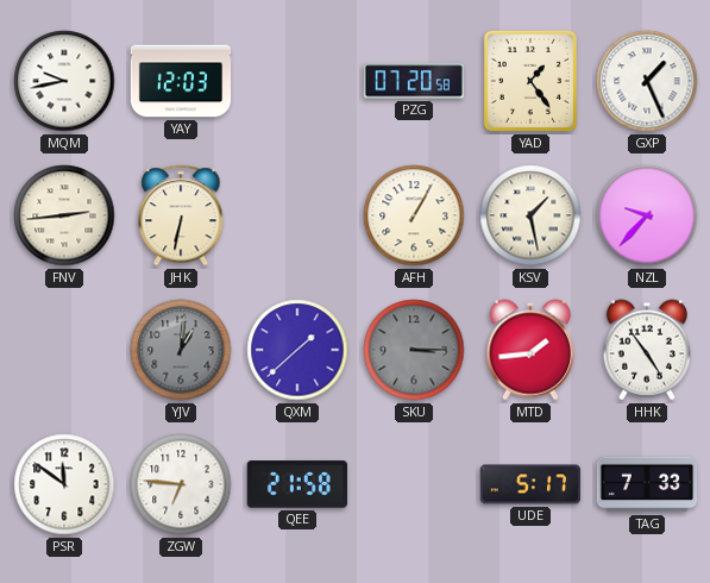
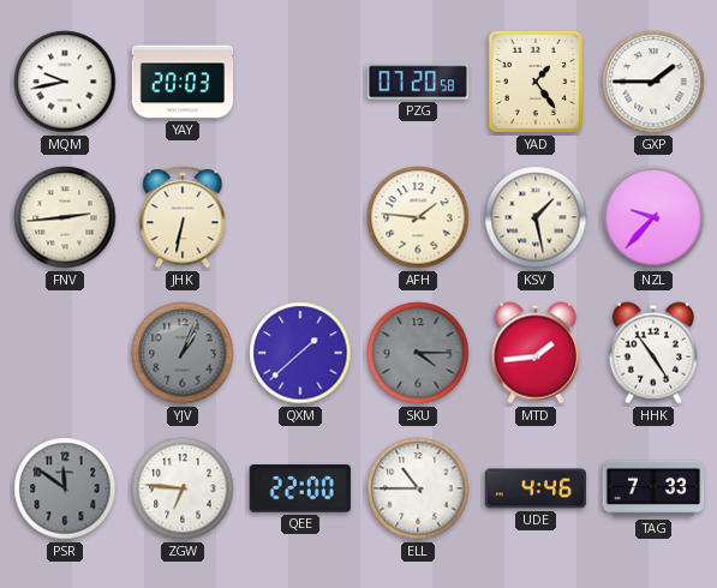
YAY: 12:03 -> 20:03
GXP: 1:26 -> 1:45
AFH: 1:05 -> 1:46
YJV: 1:01 -> 1:04
SKU: 3:15 -> 4:15
PSR dial: white -> grey
QEE: 21:58 -> 22:00
ELL: none -> 10:45
UDE: 5:17 -> 4:46
